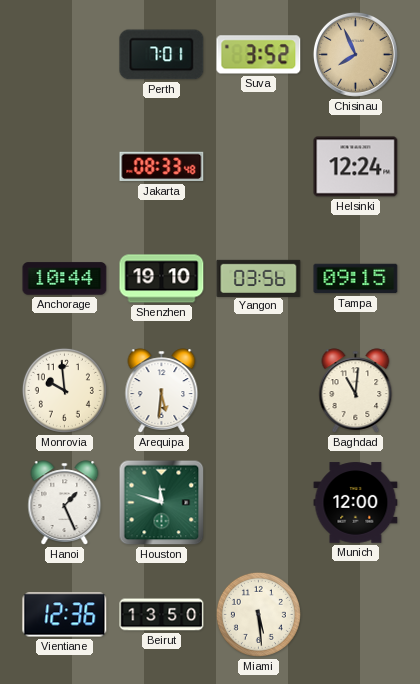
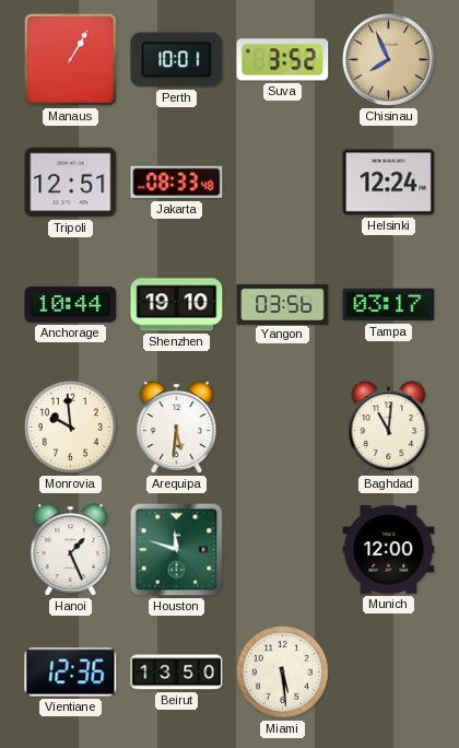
Manaus: none -> 1:05
Perth: 7:01 -> 10:01
Tripoli: none -> 12:51
Tampa: 09:15 -> 03:17
